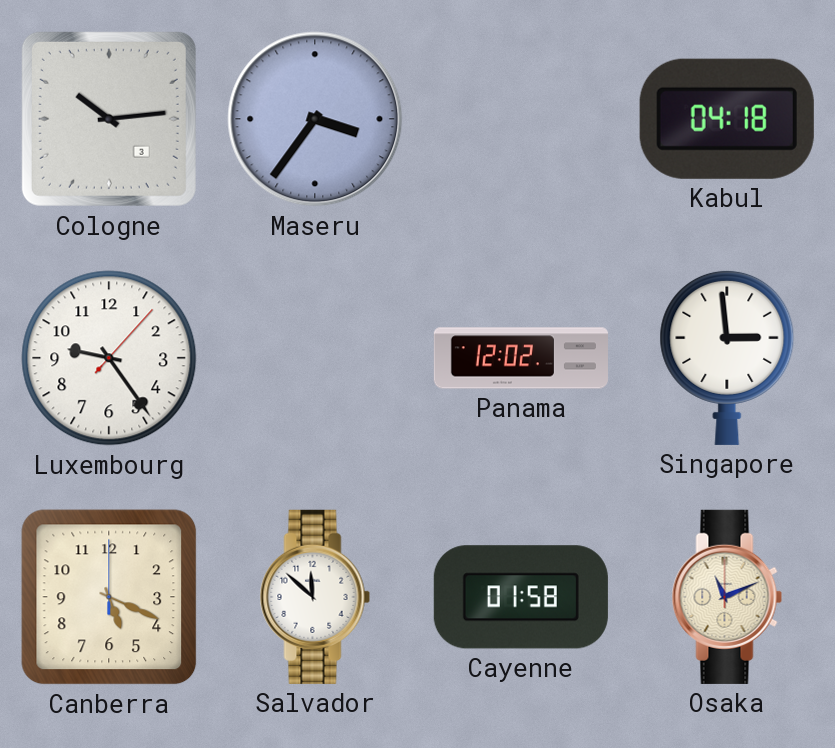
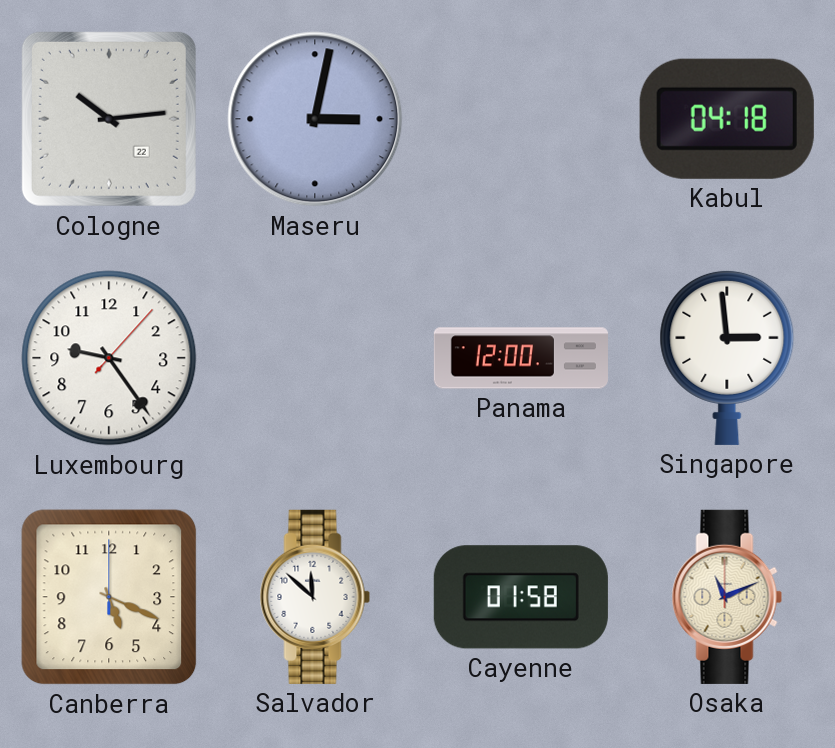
Cologne date: 3 -> 22
Maseru: 3:36 -> 3:02
Panama: 12:02 -> 12:00
